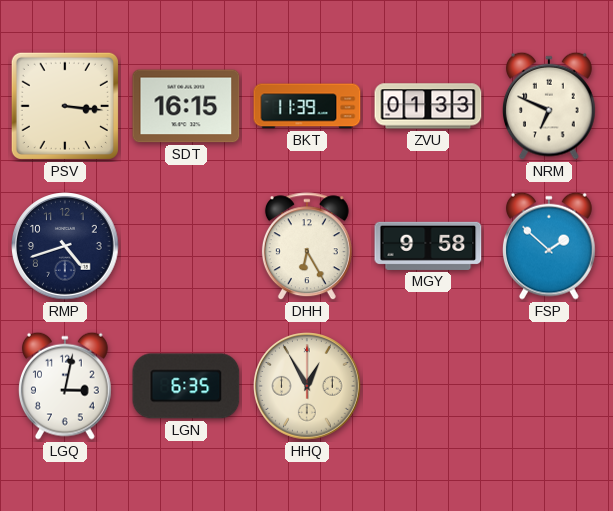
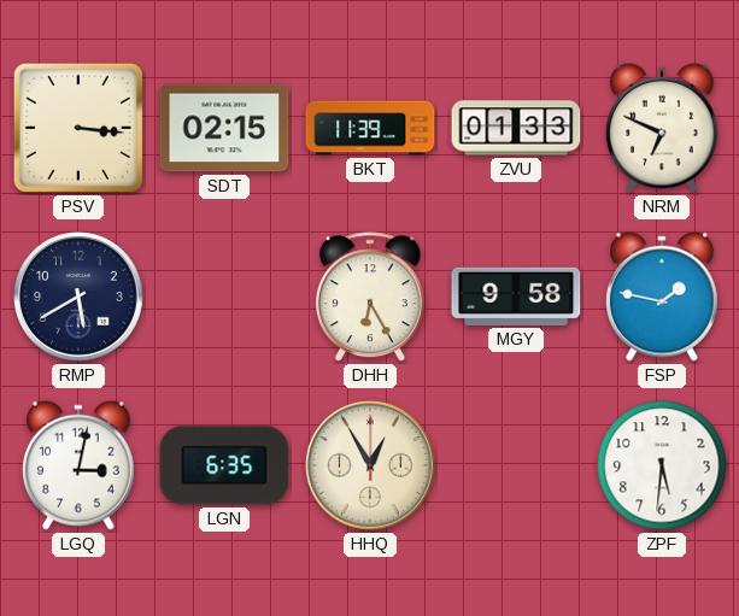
SDT: 16:15 -> 02:15
RMP: 4:42 -> 5:40
FSP: 1:52 -> 1:47
ZPF: none -> 5:31
